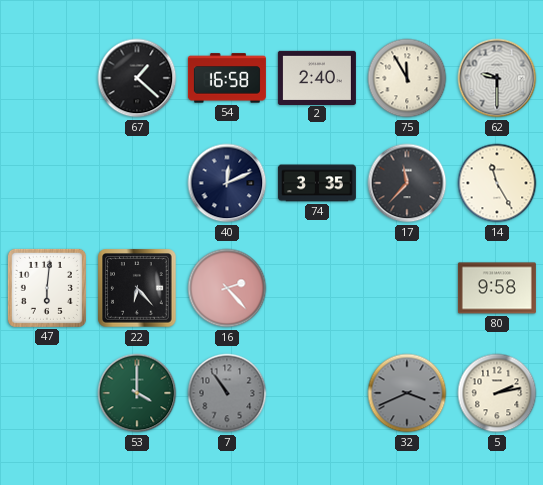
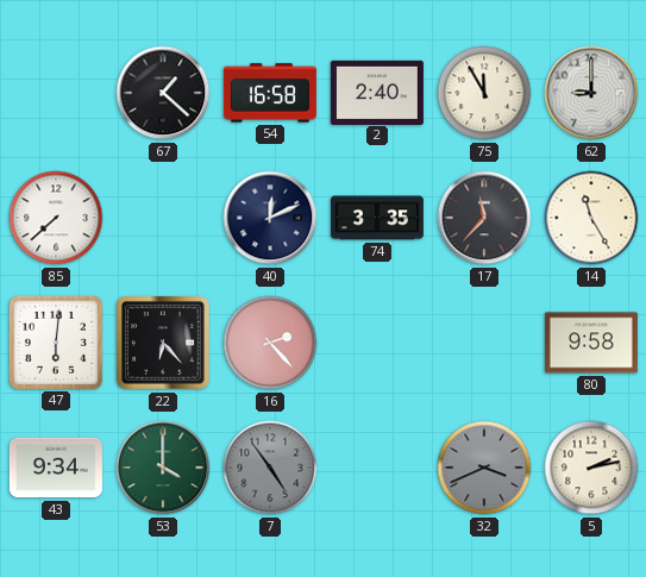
62: 9:30 -> 9:00
85: none -> 7:38
43: none -> 9:34
7: 10:54 -> 4:54
